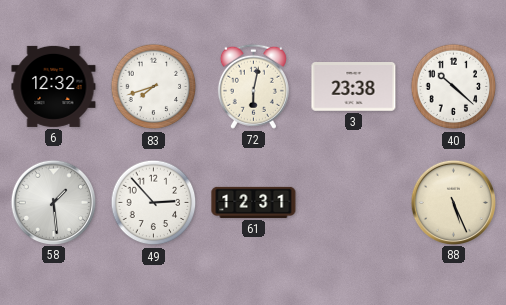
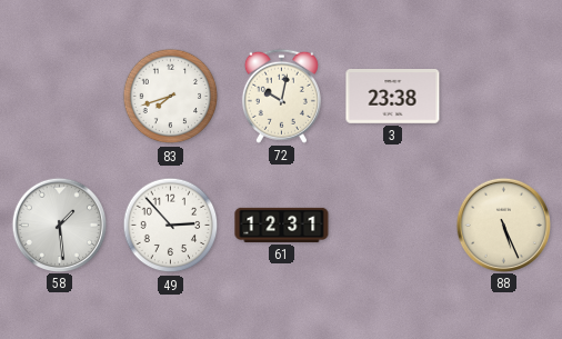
6: 12:32 -> none
72: 6:02 -> 10:02
40: 10:22 -> none
